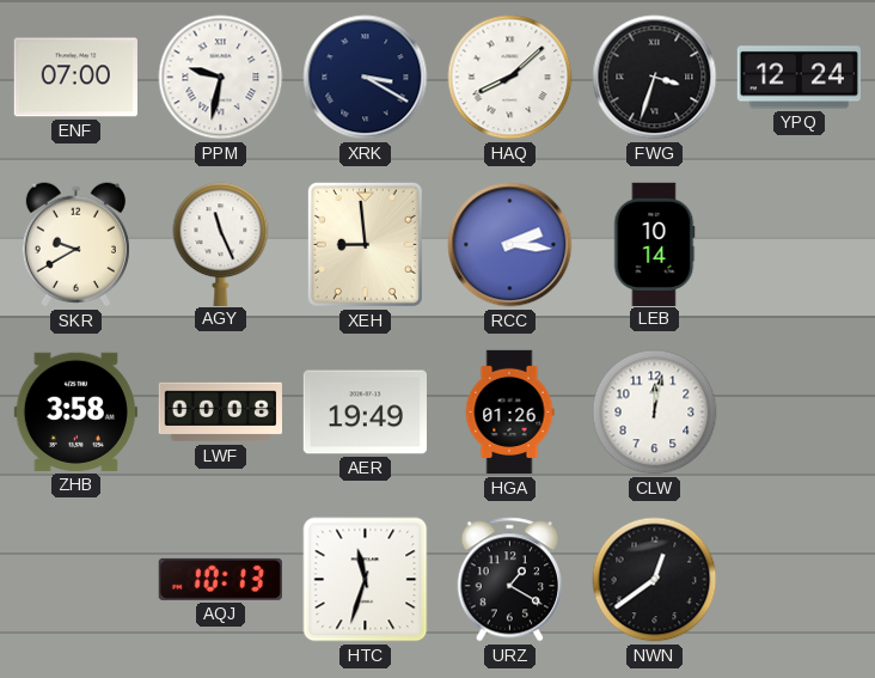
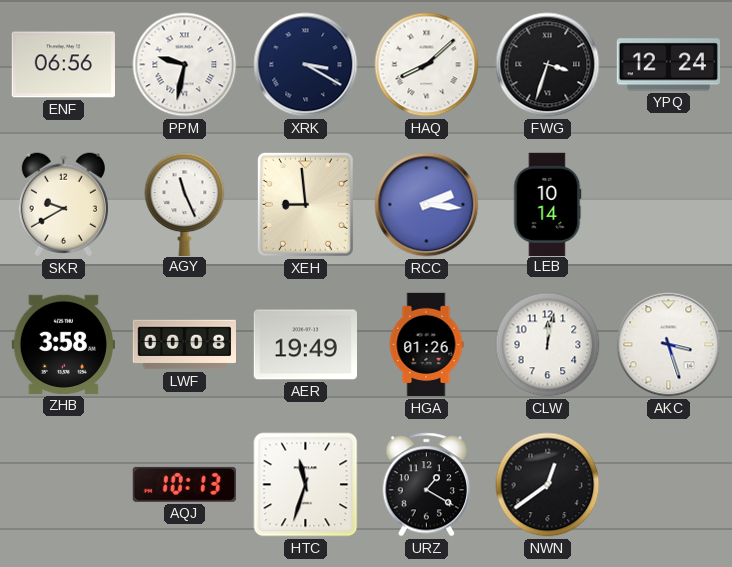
ENF: 07:00 -> 06:56
AKC: none -> 3:27
